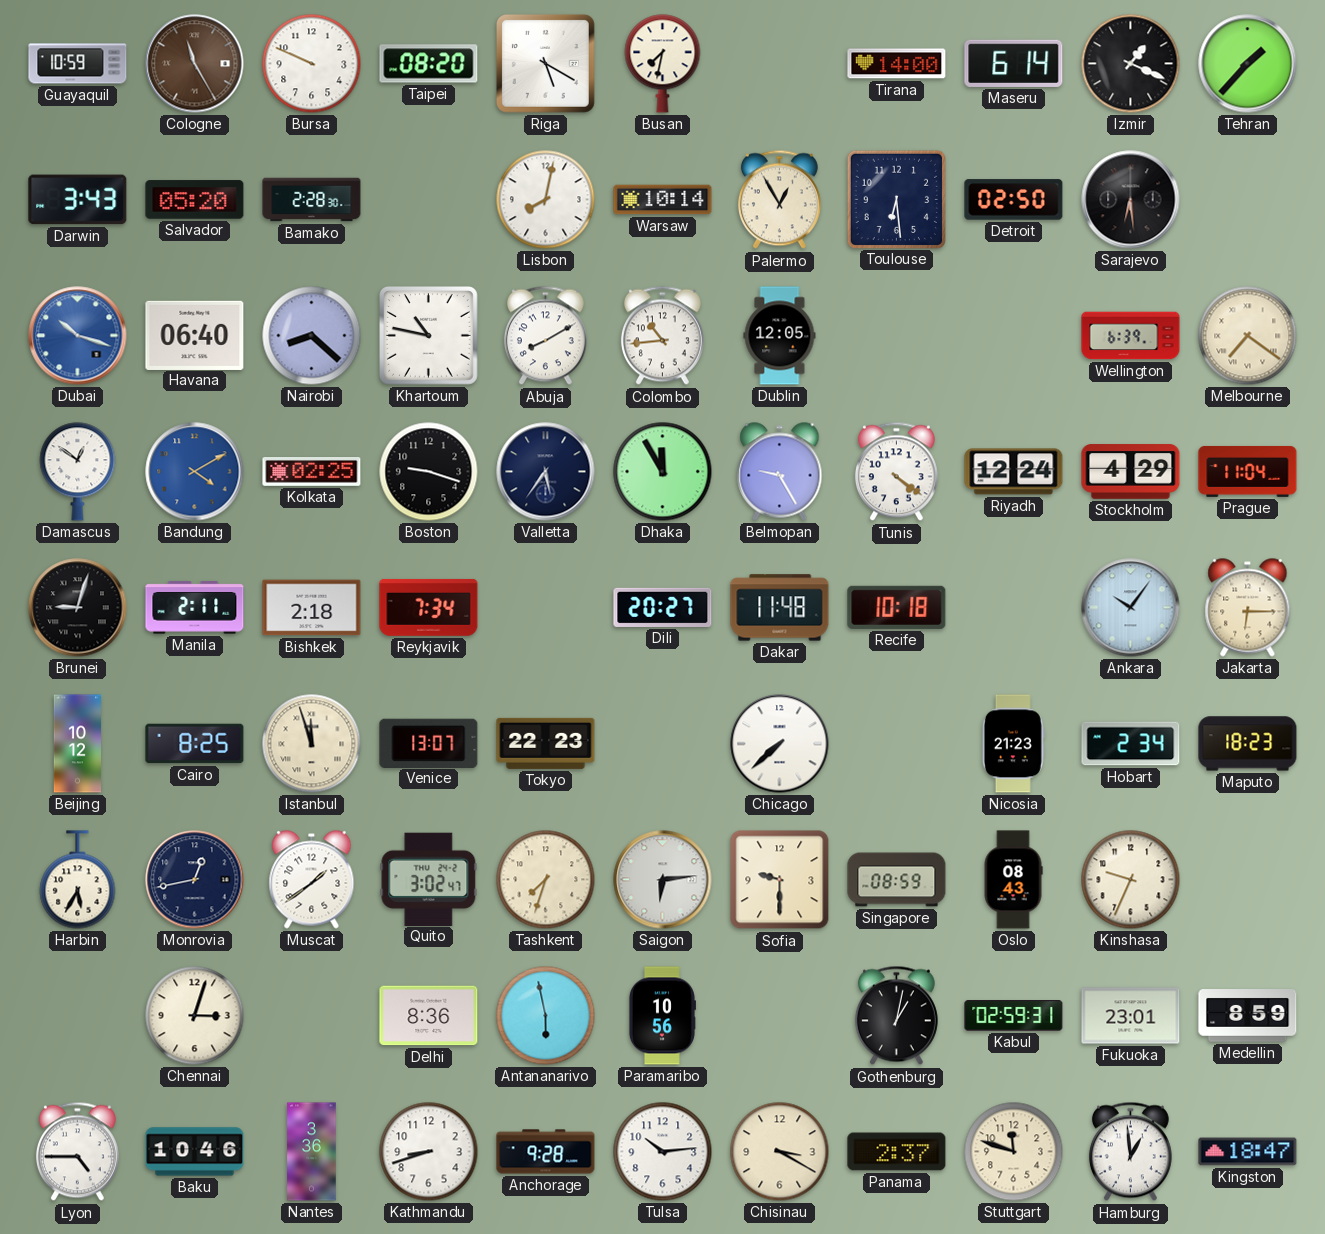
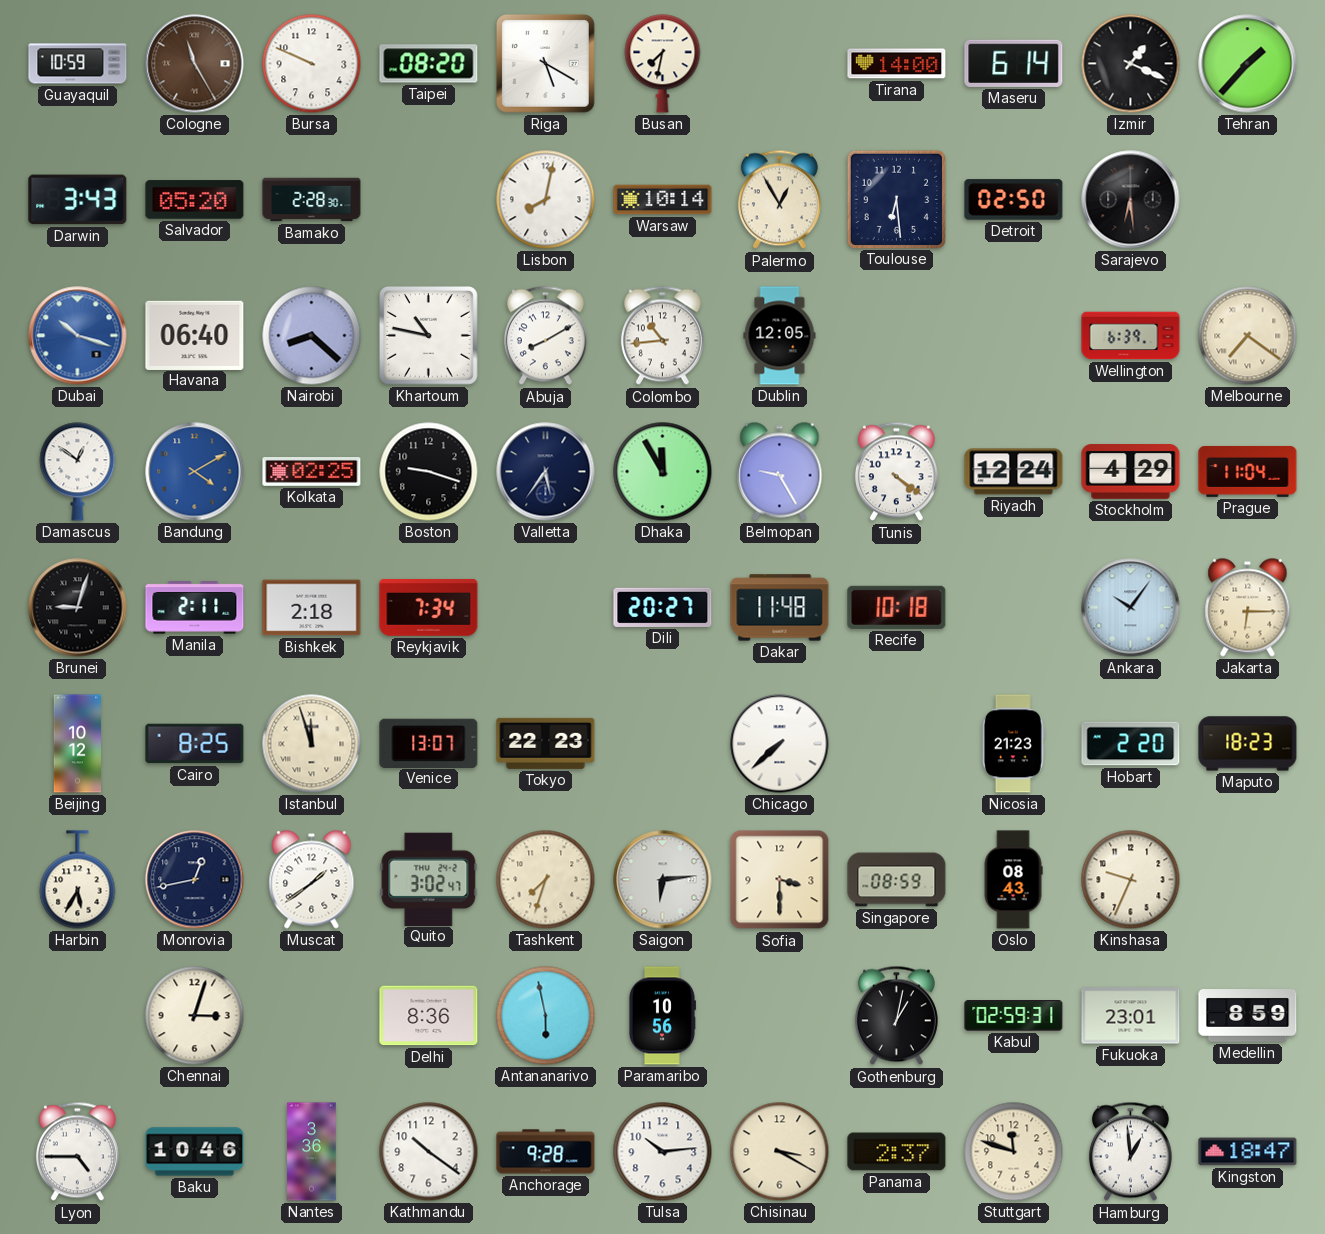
Hobart: 2:34 -> 2:20
Sofia: 9:30 -> 3:30
Kathmandu: 8:42 -> 10:21
